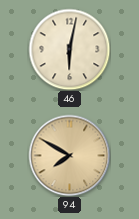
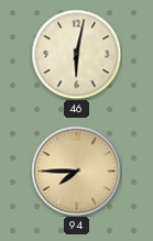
94: 7:50 -> 7:45
